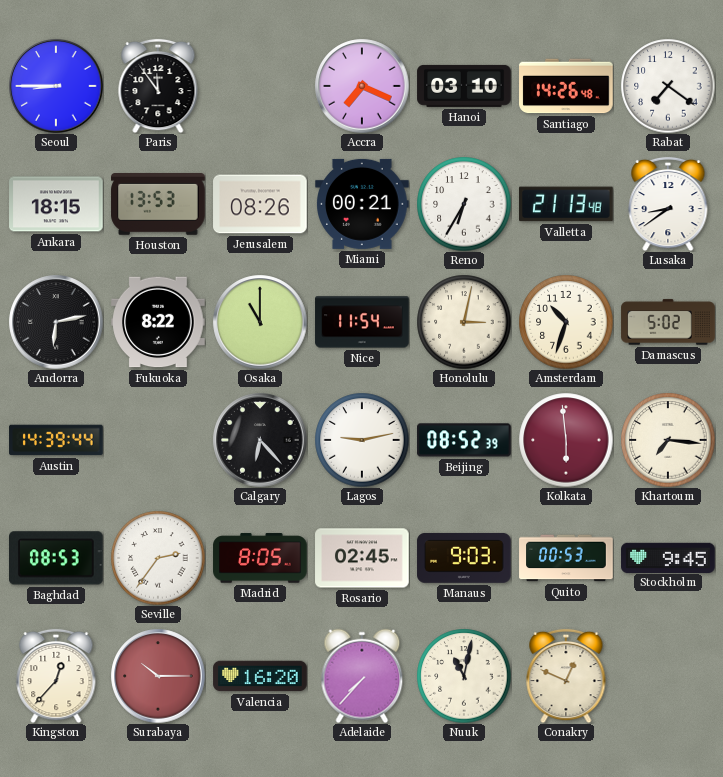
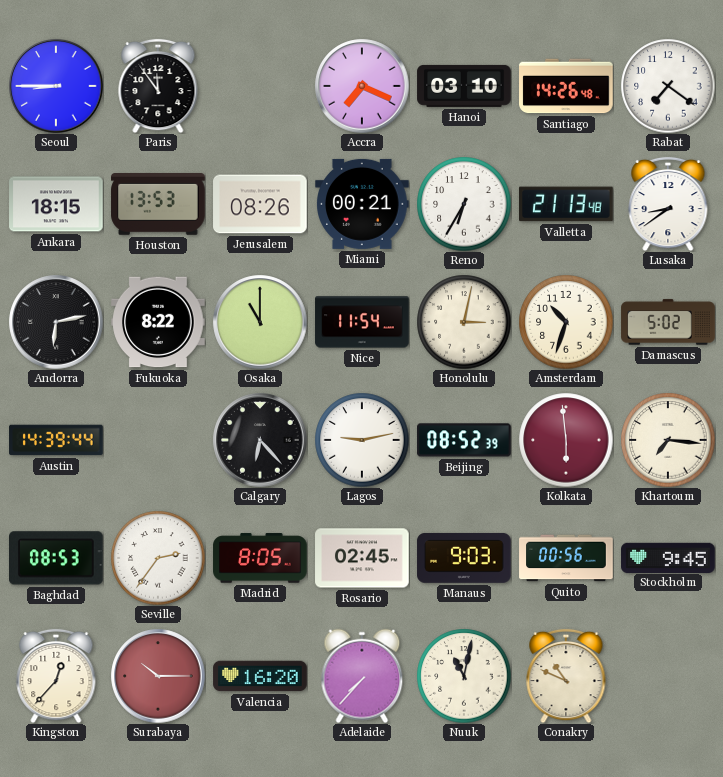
Quito: 00:53 -> 00:56
Conakry: 12:49 -> 10:49
